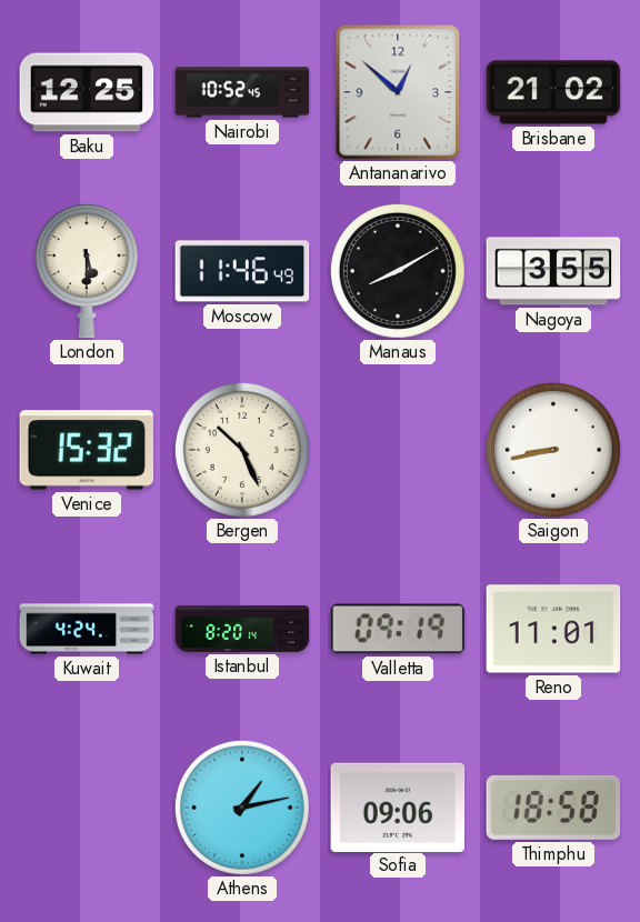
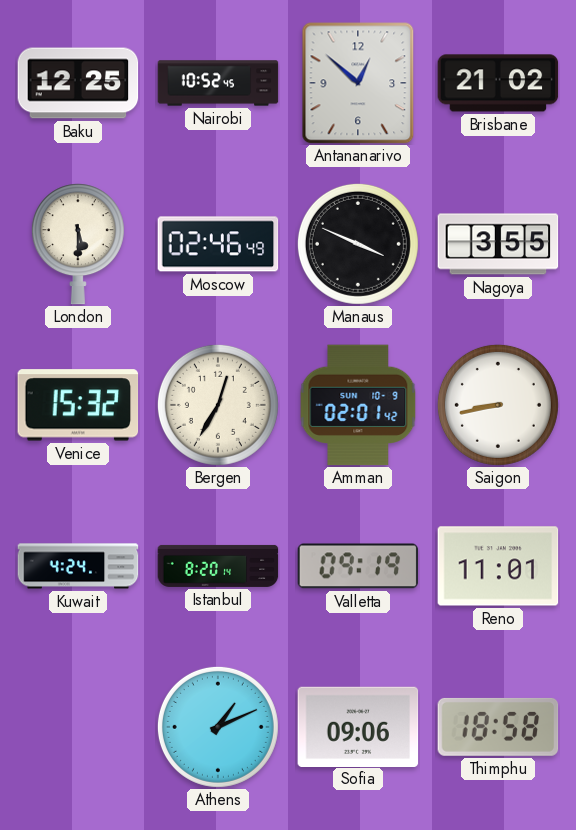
Moscow: 11:46 -> 02:46
Manaus: 8:10 -> 3:49
Bergen: 10:26 -> 12:35
Amman: none -> 02:01
Athens: 1:13 -> 1:11
